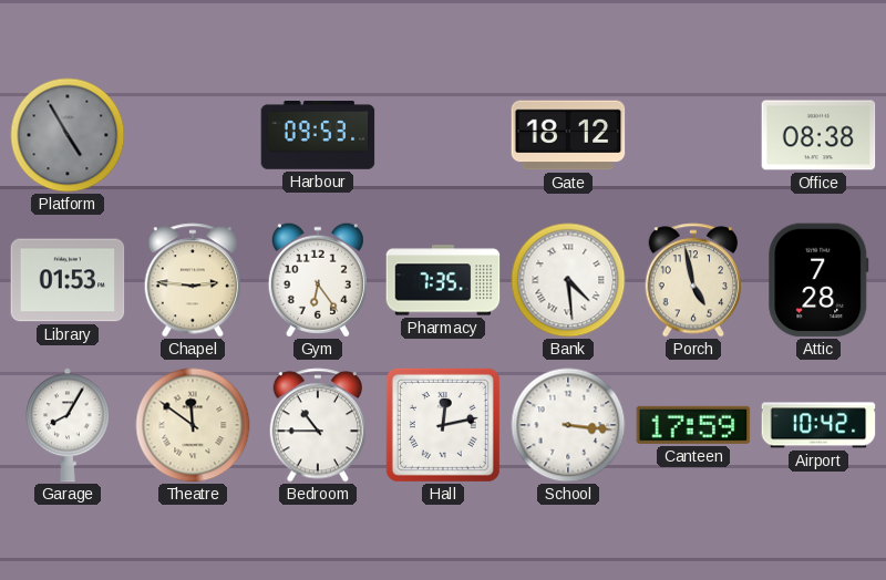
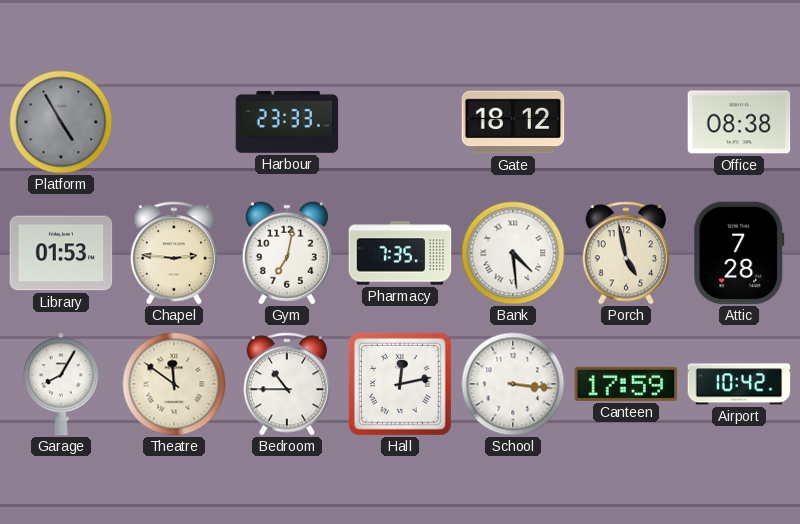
Harbour: 09:53 -> 23:33
Gym: 6:24 -> 7:02
